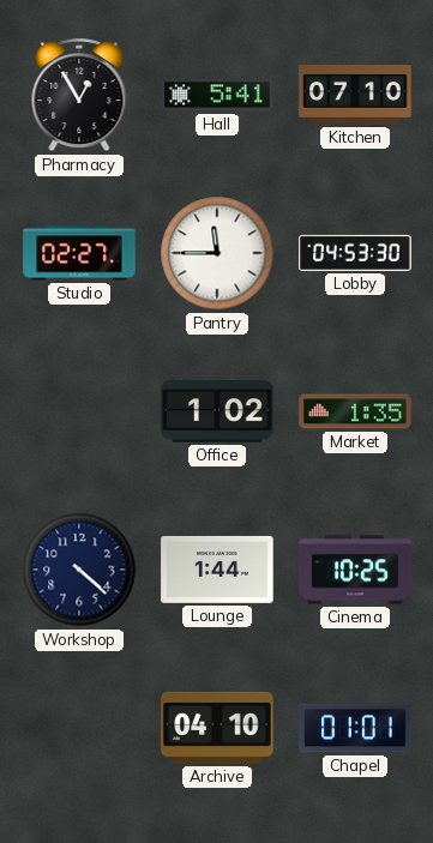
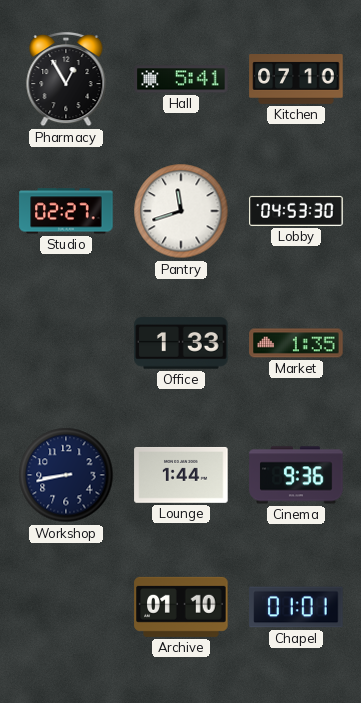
Pantry: 11:45 -> 11:42
Office: 1:02 -> 1:33
Workshop: 4:22 -> 8:43
Cinema: 10:25 -> 9:36
Archive: 04:10 -> 01:10
